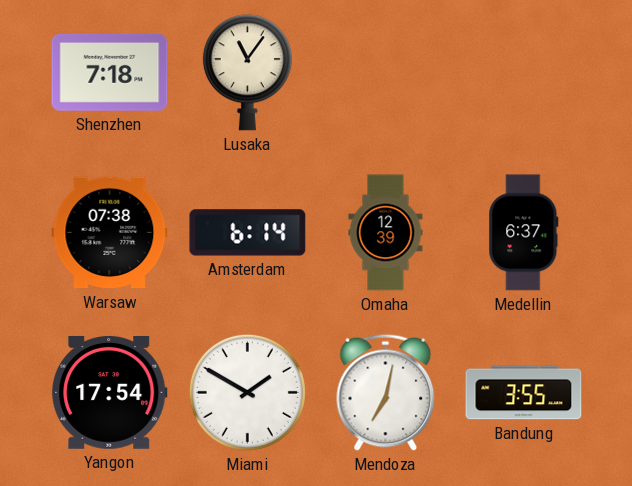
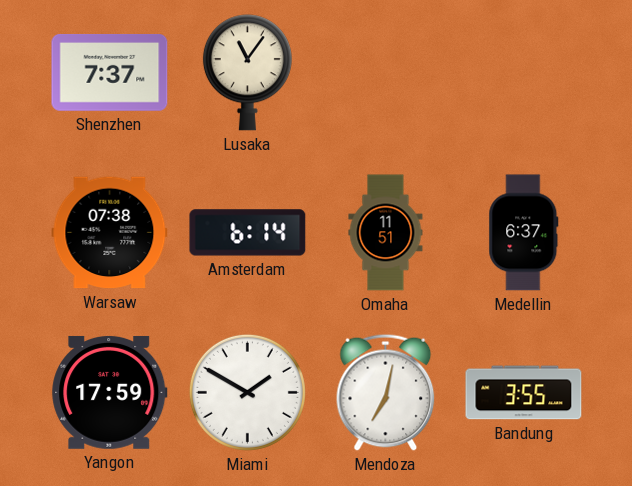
Shenzhen: 7:18 -> 7:37
Omaha: 12:39 -> 11:51
Yangon: 17:54 -> 17:59
